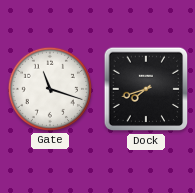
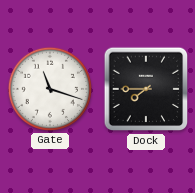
Dock: 7:42 -> 7:45
